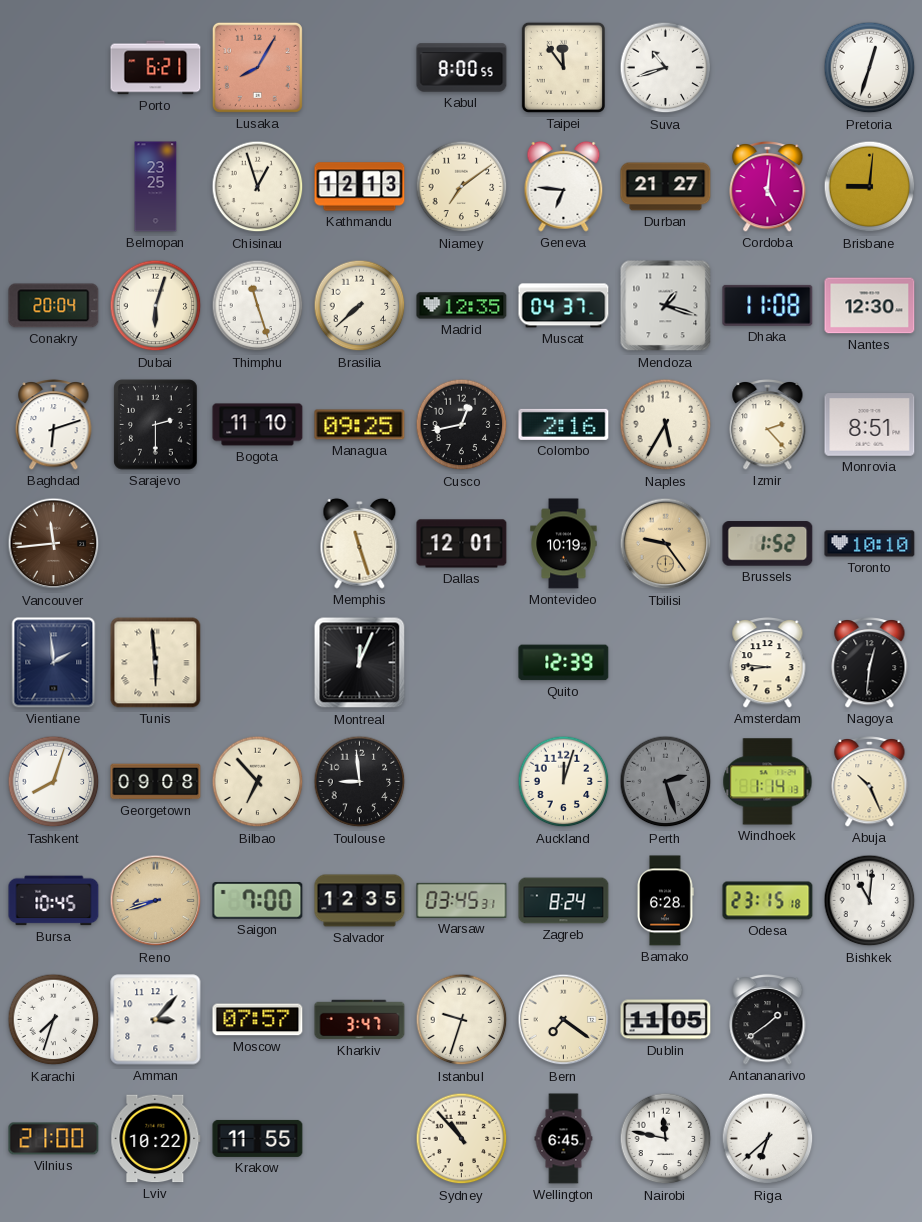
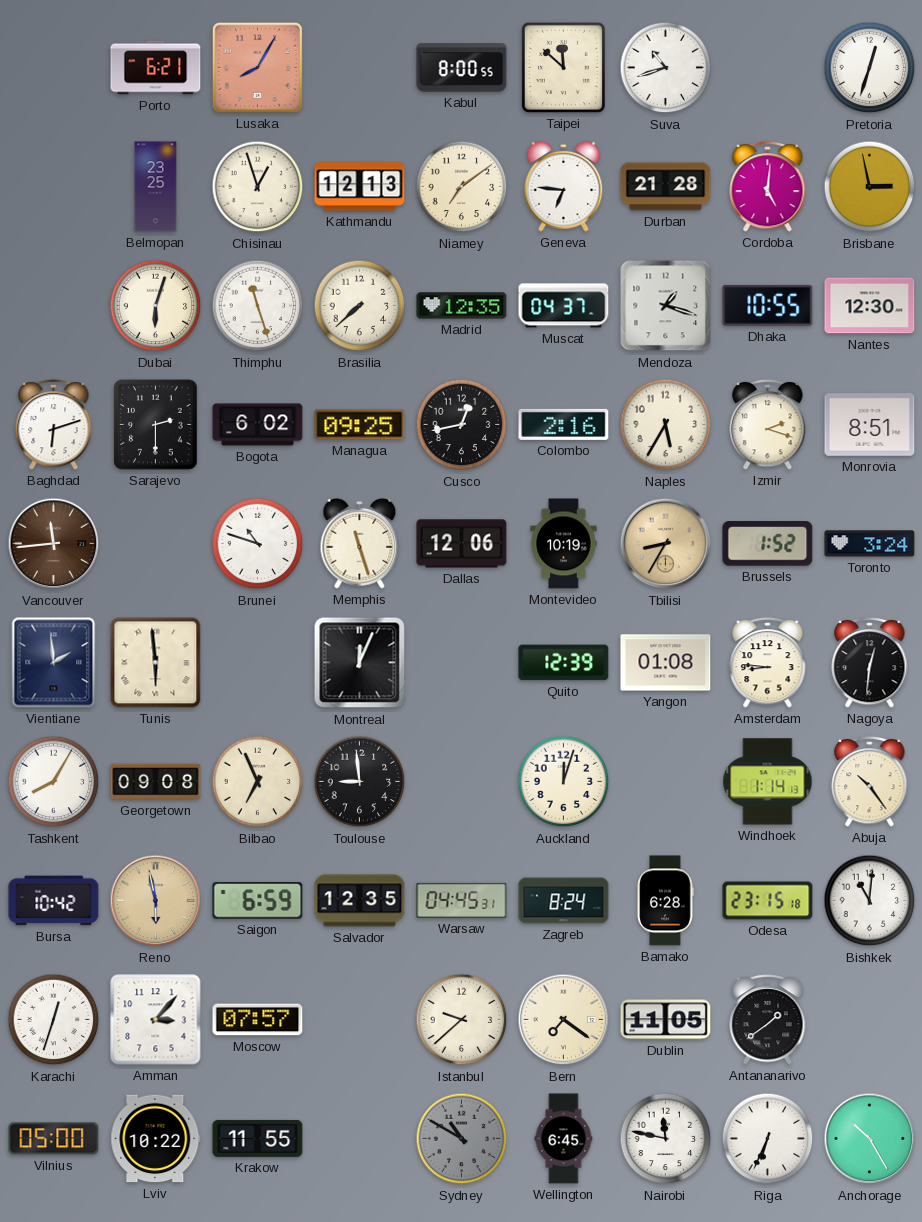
Taipei: 11:54 -> 11:52
Durban: 21:27 -> 21:28
Brisbane: 9:01 -> 2:58
Conakry: 20:04 -> none
Dhaka: 11:08 -> 10:55
Bogota: 11:10 -> 6:02
Izmir: 2:23 -> 2:18
Brunei: none -> 10:48
Dallas: 12:01 -> 12:06
Tbilisi: 9:24 -> 8:35
Toronto: 10:10 -> 3:24
Yangon: none -> 01:08
Tashkent: 8:03 -> 8:05
Bilbao: 6:53 -> 6:56
Perth: 2:27 -> none
Abuja: 10:26 -> 10:24
Bursa: 10:45 -> 10:42
Reno: 8:42 -> 5:58
Saigon: 7:00 -> 6:59
Warsaw: 03:45 -> 04:45
Karachi: 7:33 -> 12:33
Kharkiv: 3:47 -> none
Istanbul: 9:33 -> 9:38
Vilnius: 21:00 -> 05:00
Sydney: 10:53 -> 10:50
Sydney dial: cream -> grey
Riga: 6:38 -> 6:34
Anchorage: none -> 10:25
